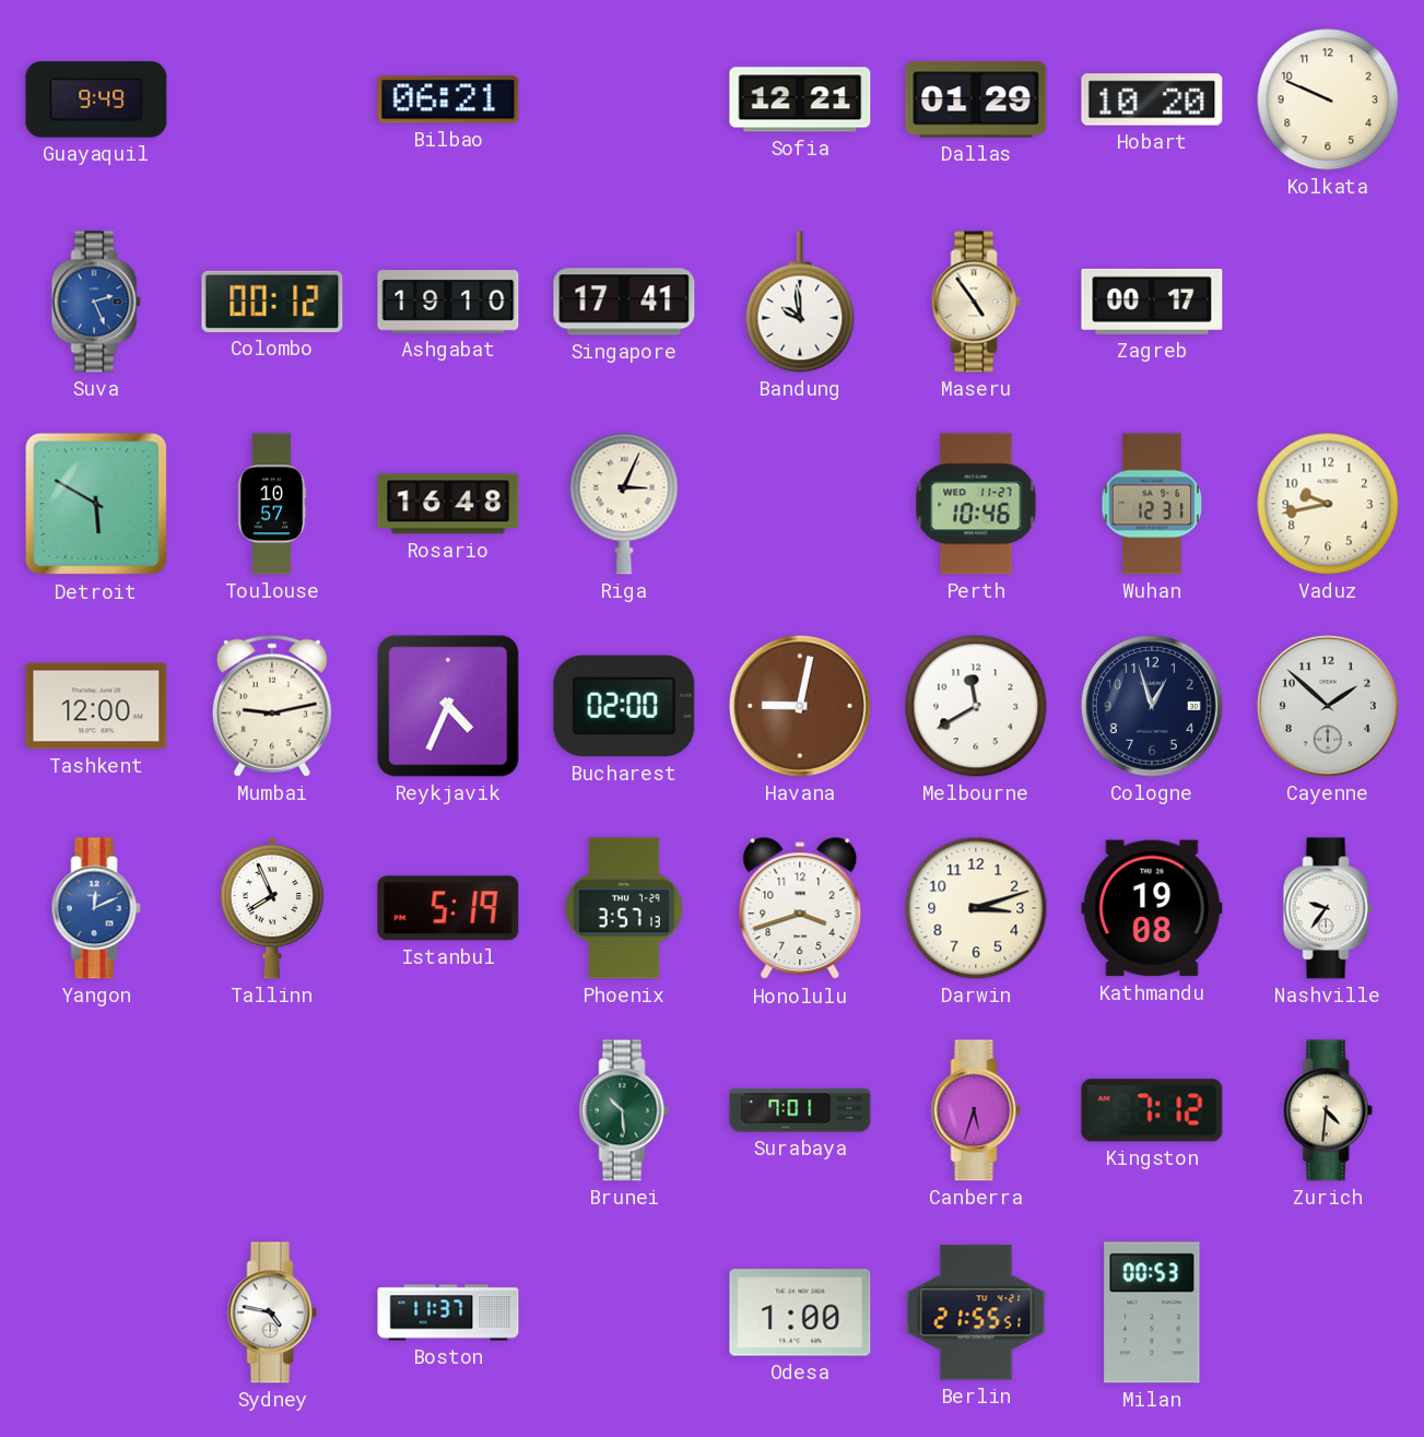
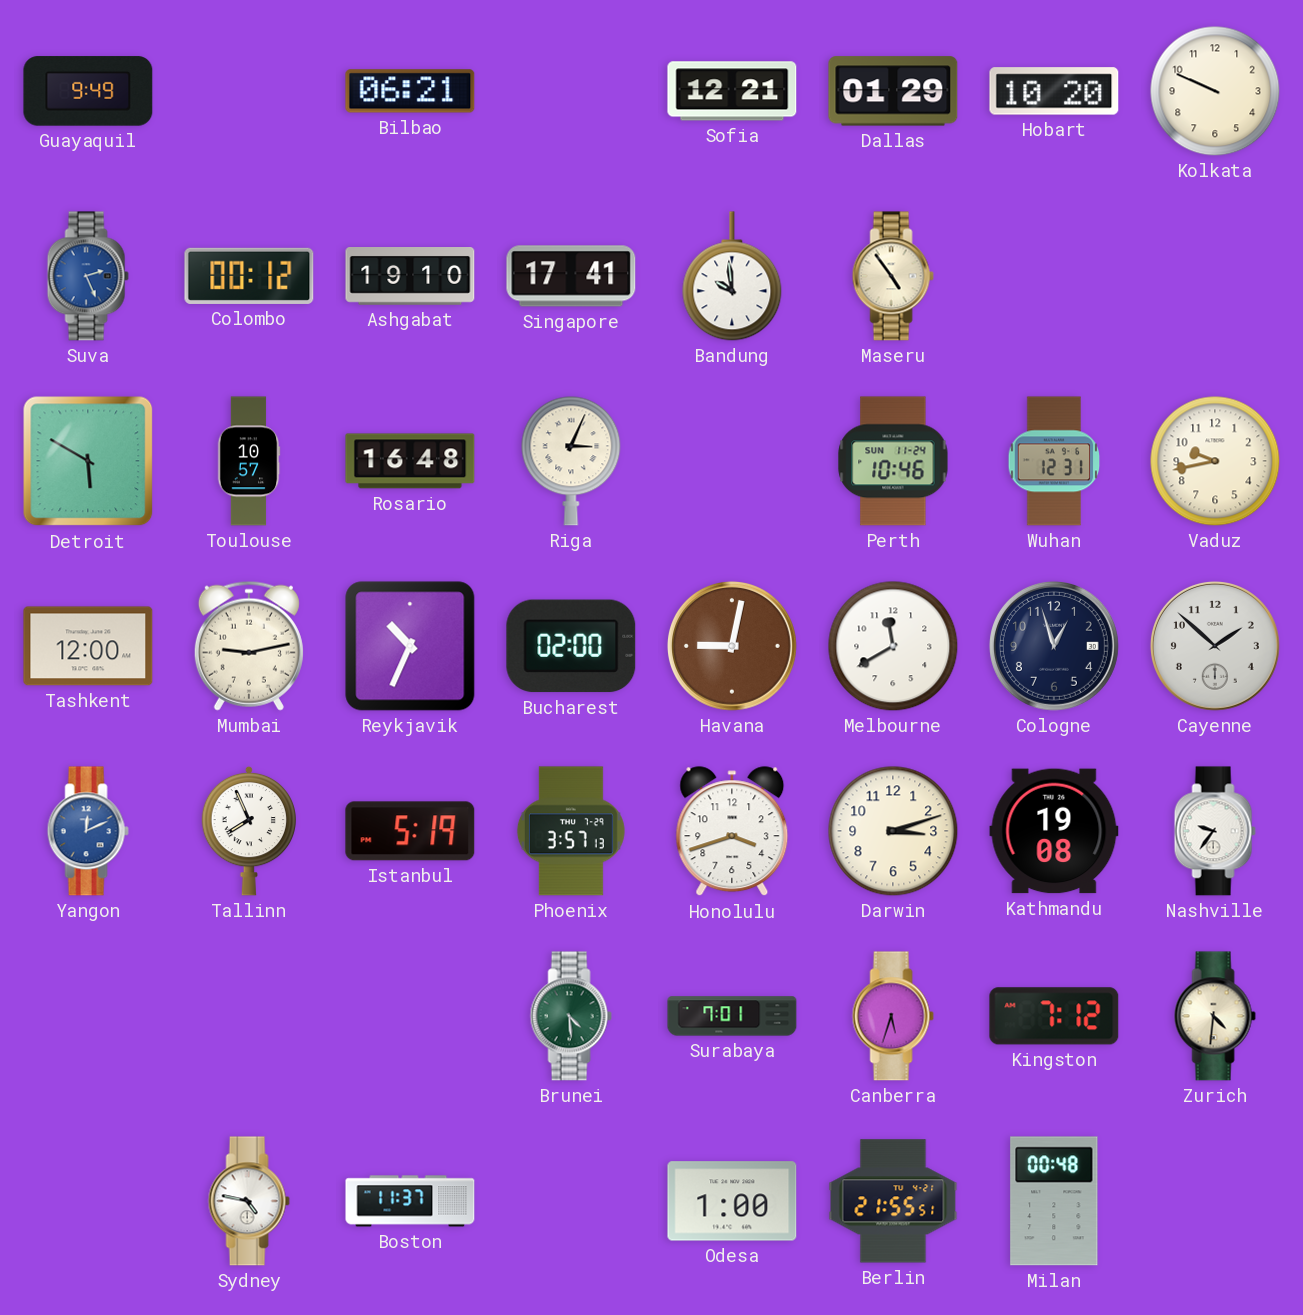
Zagreb: 00:17 -> none
Perth date: WED 11-27 -> SUN 11-24
Reykjavik: 4:34 -> 10:34
Brunei: 10:29 -> 4:29
Milan: 00:53 -> 00:48
